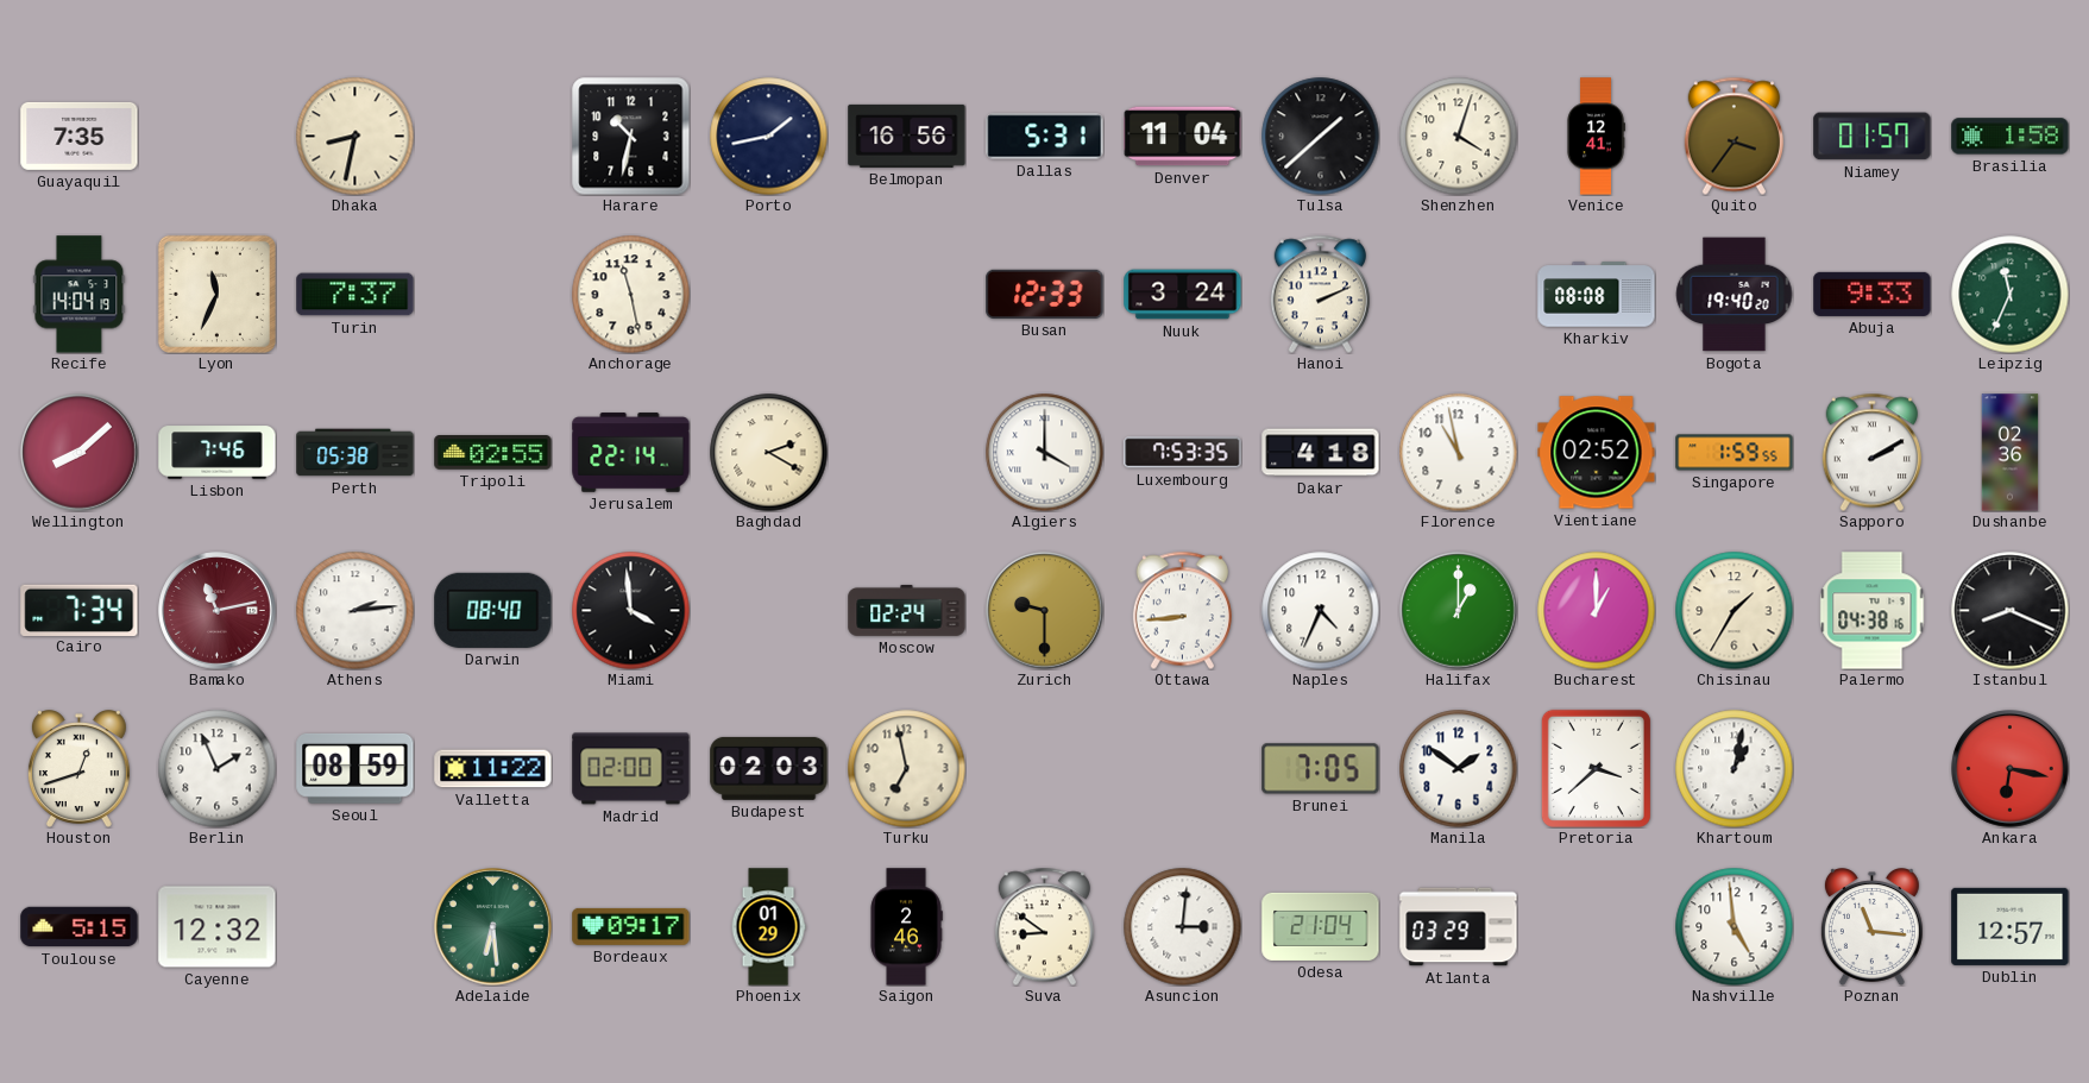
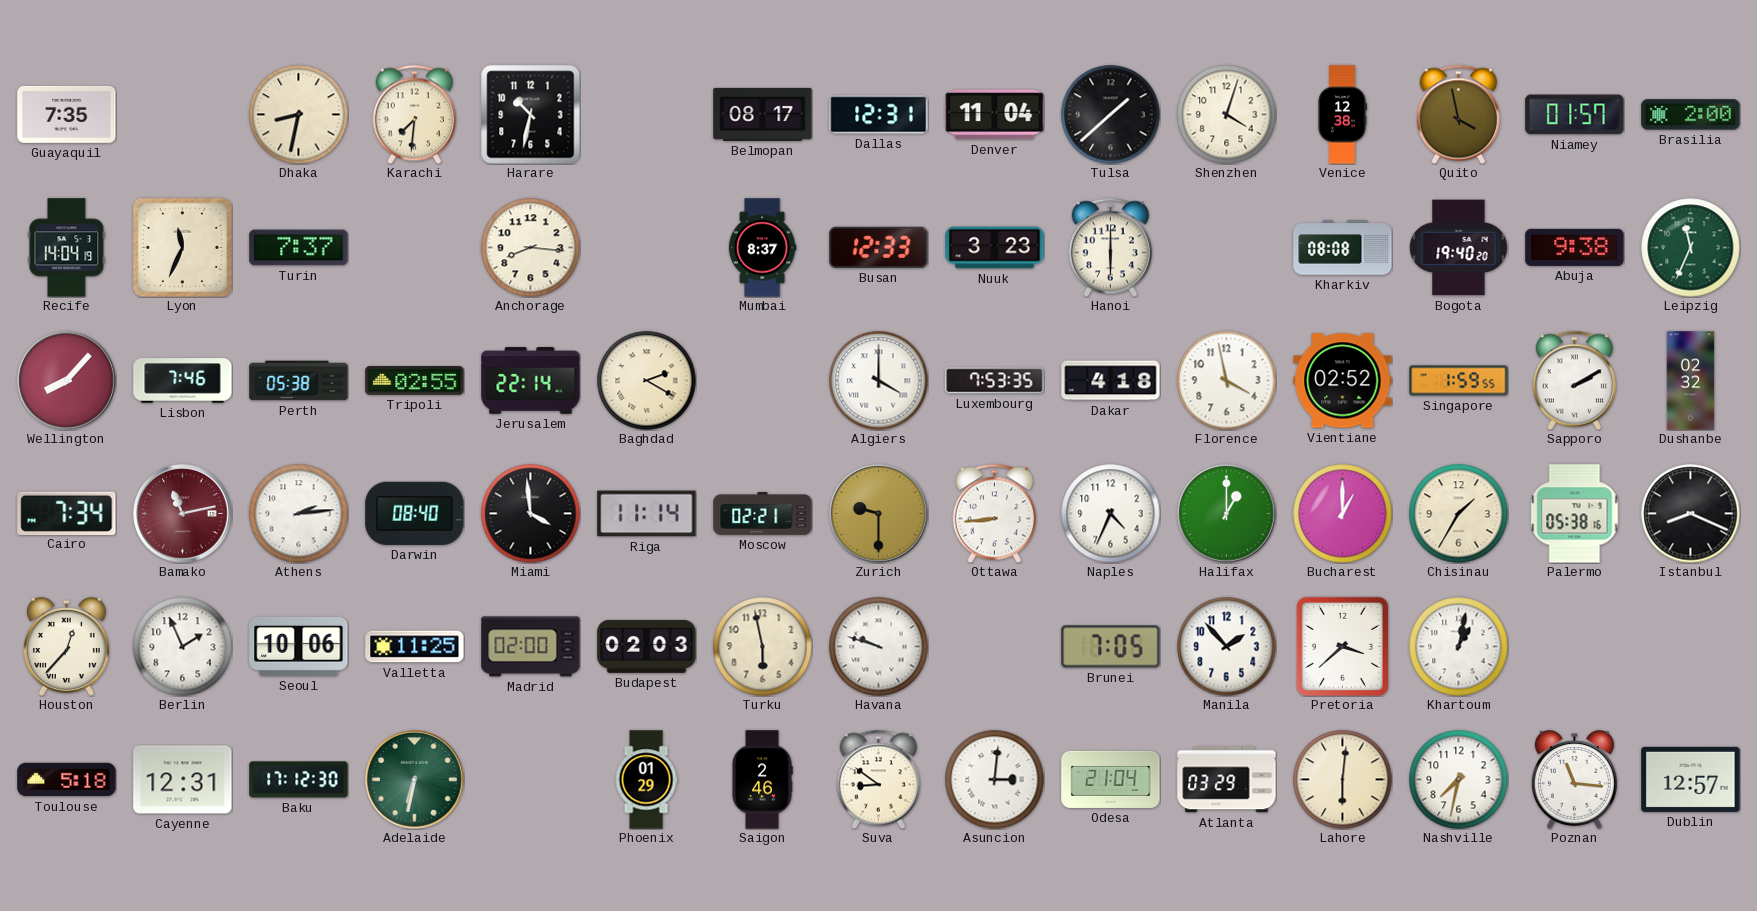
Karachi: none -> 7:31
Porto: 1:43 -> none
Belmopan: 16:56 -> 08:17
Dallas: 5:31 -> 12:31
Venice: 12:41 -> 12:38
Quito: 3:36 -> 3:58
Brasilia: 1:58 -> 2:00
Anchorage: 11:28 -> 8:16
Mumbai: none -> 8:37
Nuuk: 3:24 -> 3:23
Hanoi: 2:11 -> 6:00
Abuja: 9:33 -> 9:38
Wellington: 8:08 -> 8:07
Florence: 10:58 -> 3:58
Dushanbe: 02:36 -> 02:32
Riga: none -> 11:14
Moscow: 02:24 -> 02:21
Palermo: 04:38 -> 05:38
Houston: 12:42 -> 12:37
Seoul: 08:59 -> 10:06
Valletta: 11:22 -> 11:25
Turku: 6:58 -> 5:58
Havana: none -> 9:48
Manila: 1:51 -> 1:53
Ankara: 6:17 -> none
Toulouse: 5:15 -> 5:18
Cayenne: 12:32 -> 12:31
Baku: none -> 17:12
Adelaide: 6:29 -> 6:32
Bordeaux: 09:17 -> none
Lahore: none -> 6:01
Nashville: 4:59 -> 7:32
